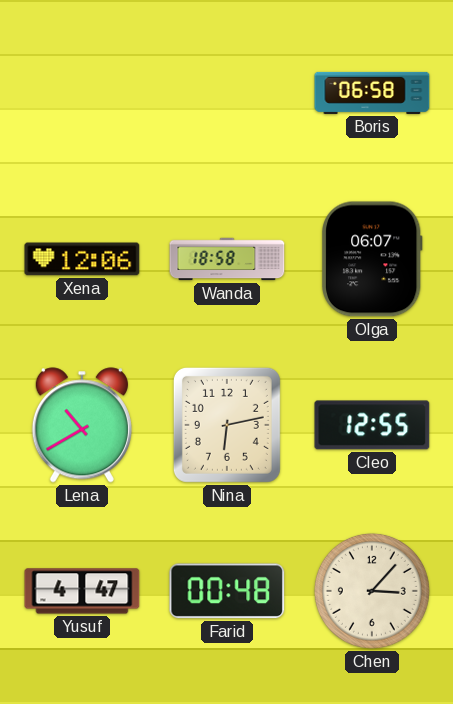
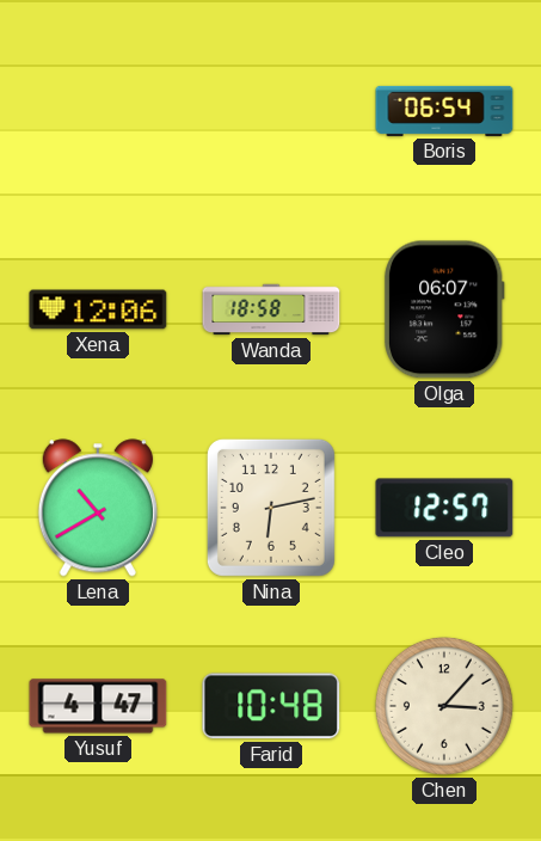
Boris: 06:58 -> 06:54
Cleo: 12:55 -> 12:57
Farid: 00:48 -> 10:48
